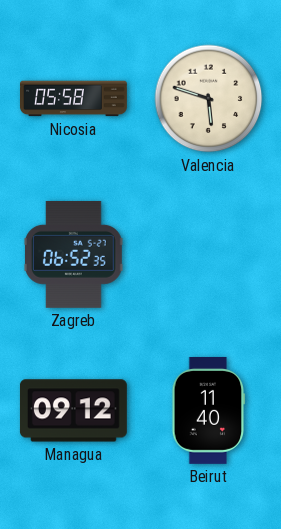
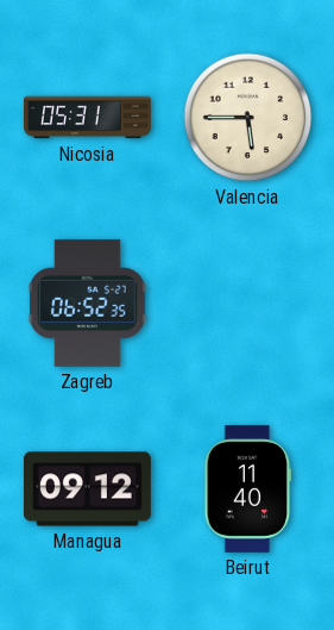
Nicosia: 05:58 -> 05:31
Valencia: 5:48 -> 5:45
